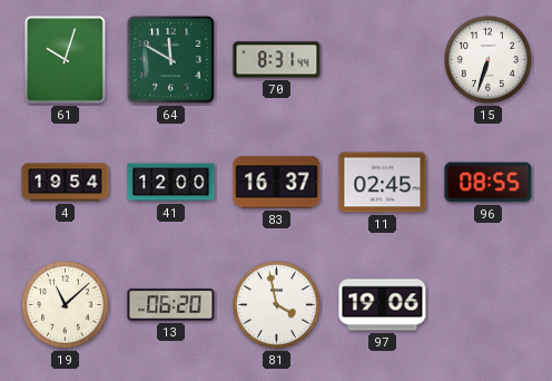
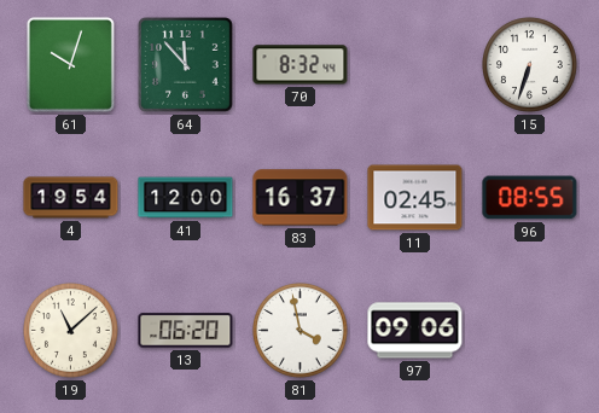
64: 11:50 -> 11:53
70: 8:31 -> 8:32
97: 19:06 -> 09:06
